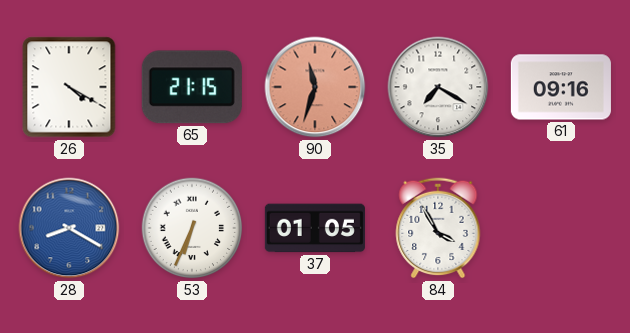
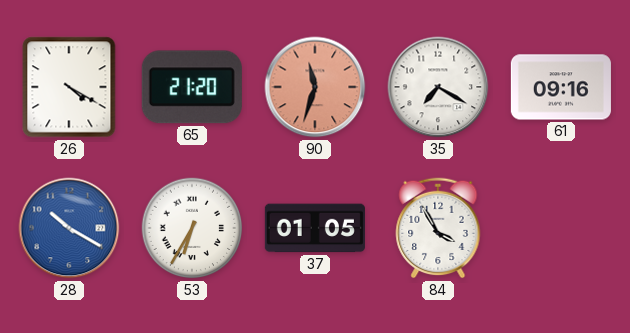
65: 21:15 -> 21:20
28: 8:20 -> 10:20
53: 6:34 -> 6:35
